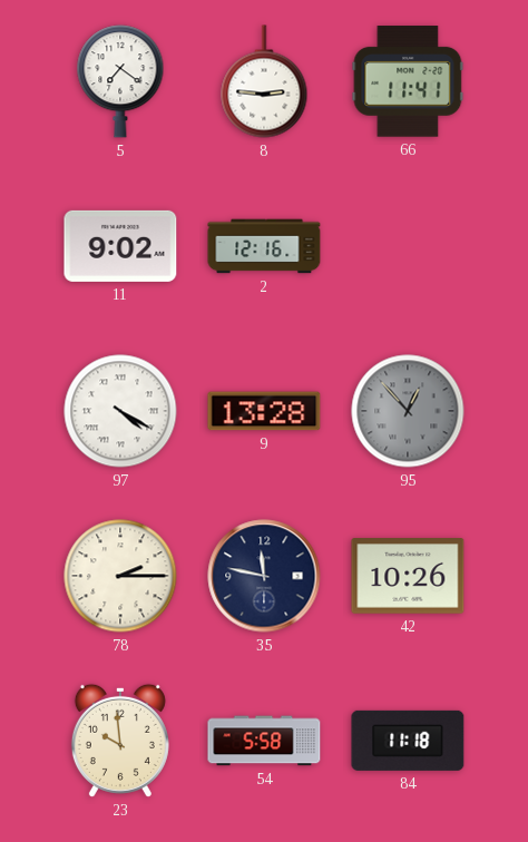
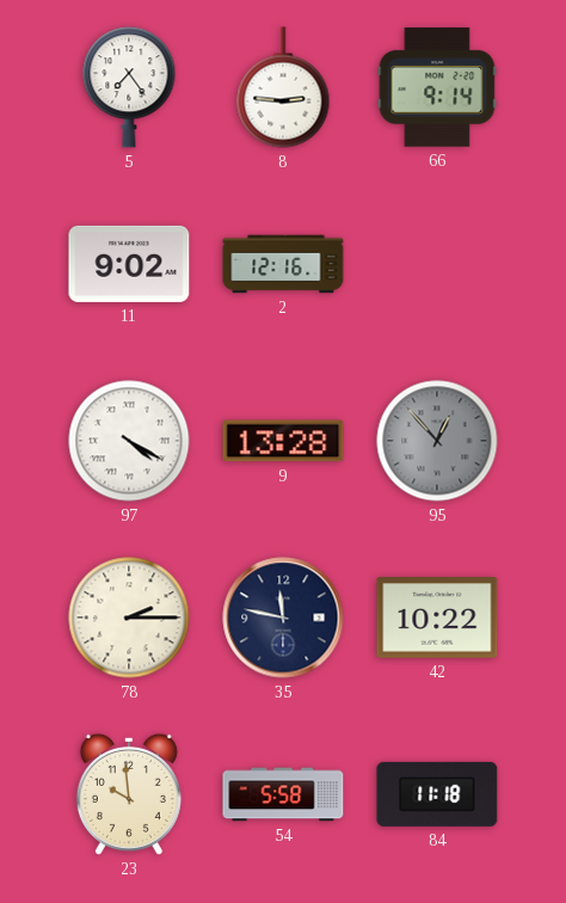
5: 7:21 -> 7:24
66: 11:41 -> 9:14
42: 10:26 -> 10:22
